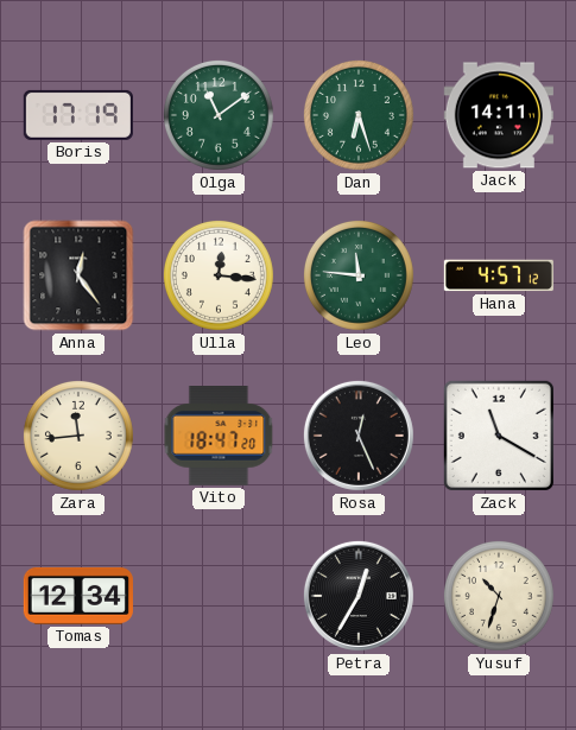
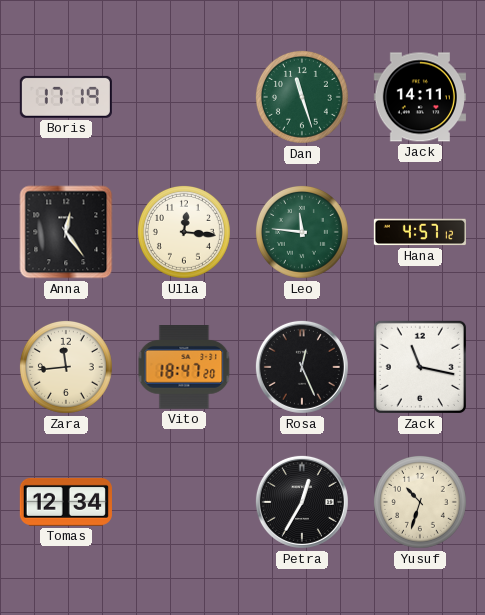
Olga: 11:09 -> none
Dan: 6:27 -> 11:27
Zack: 11:20 -> 11:17
